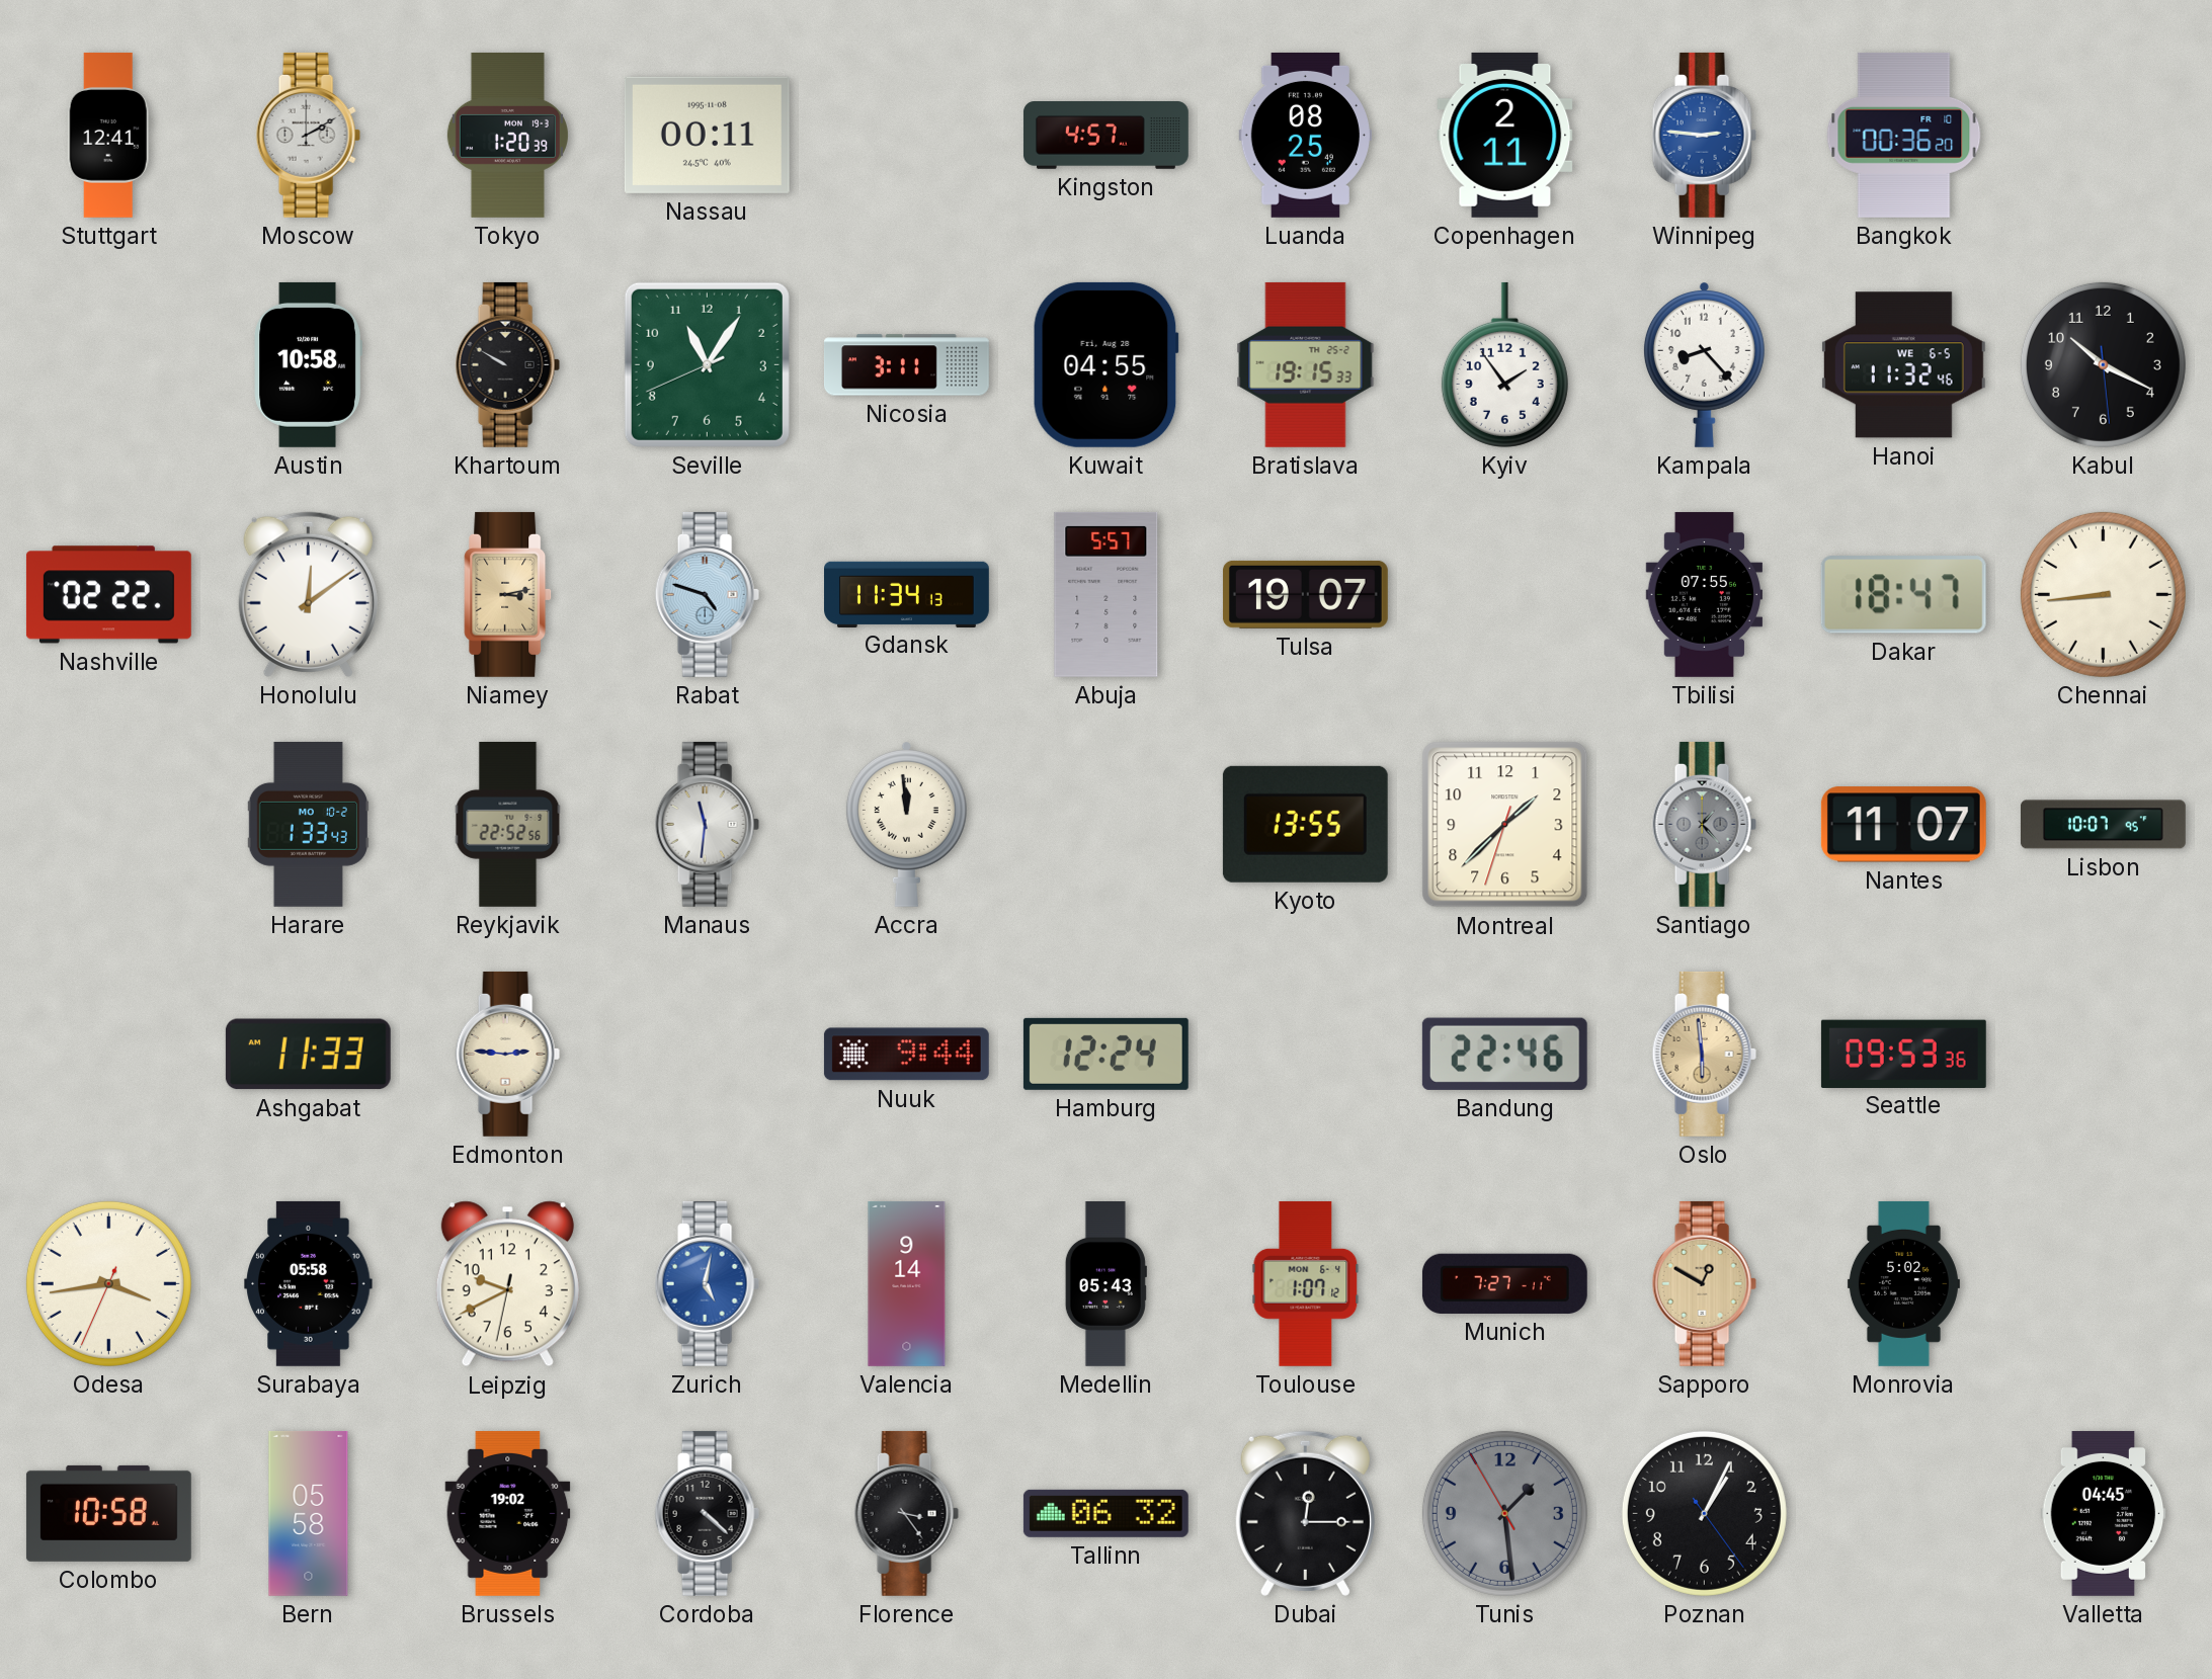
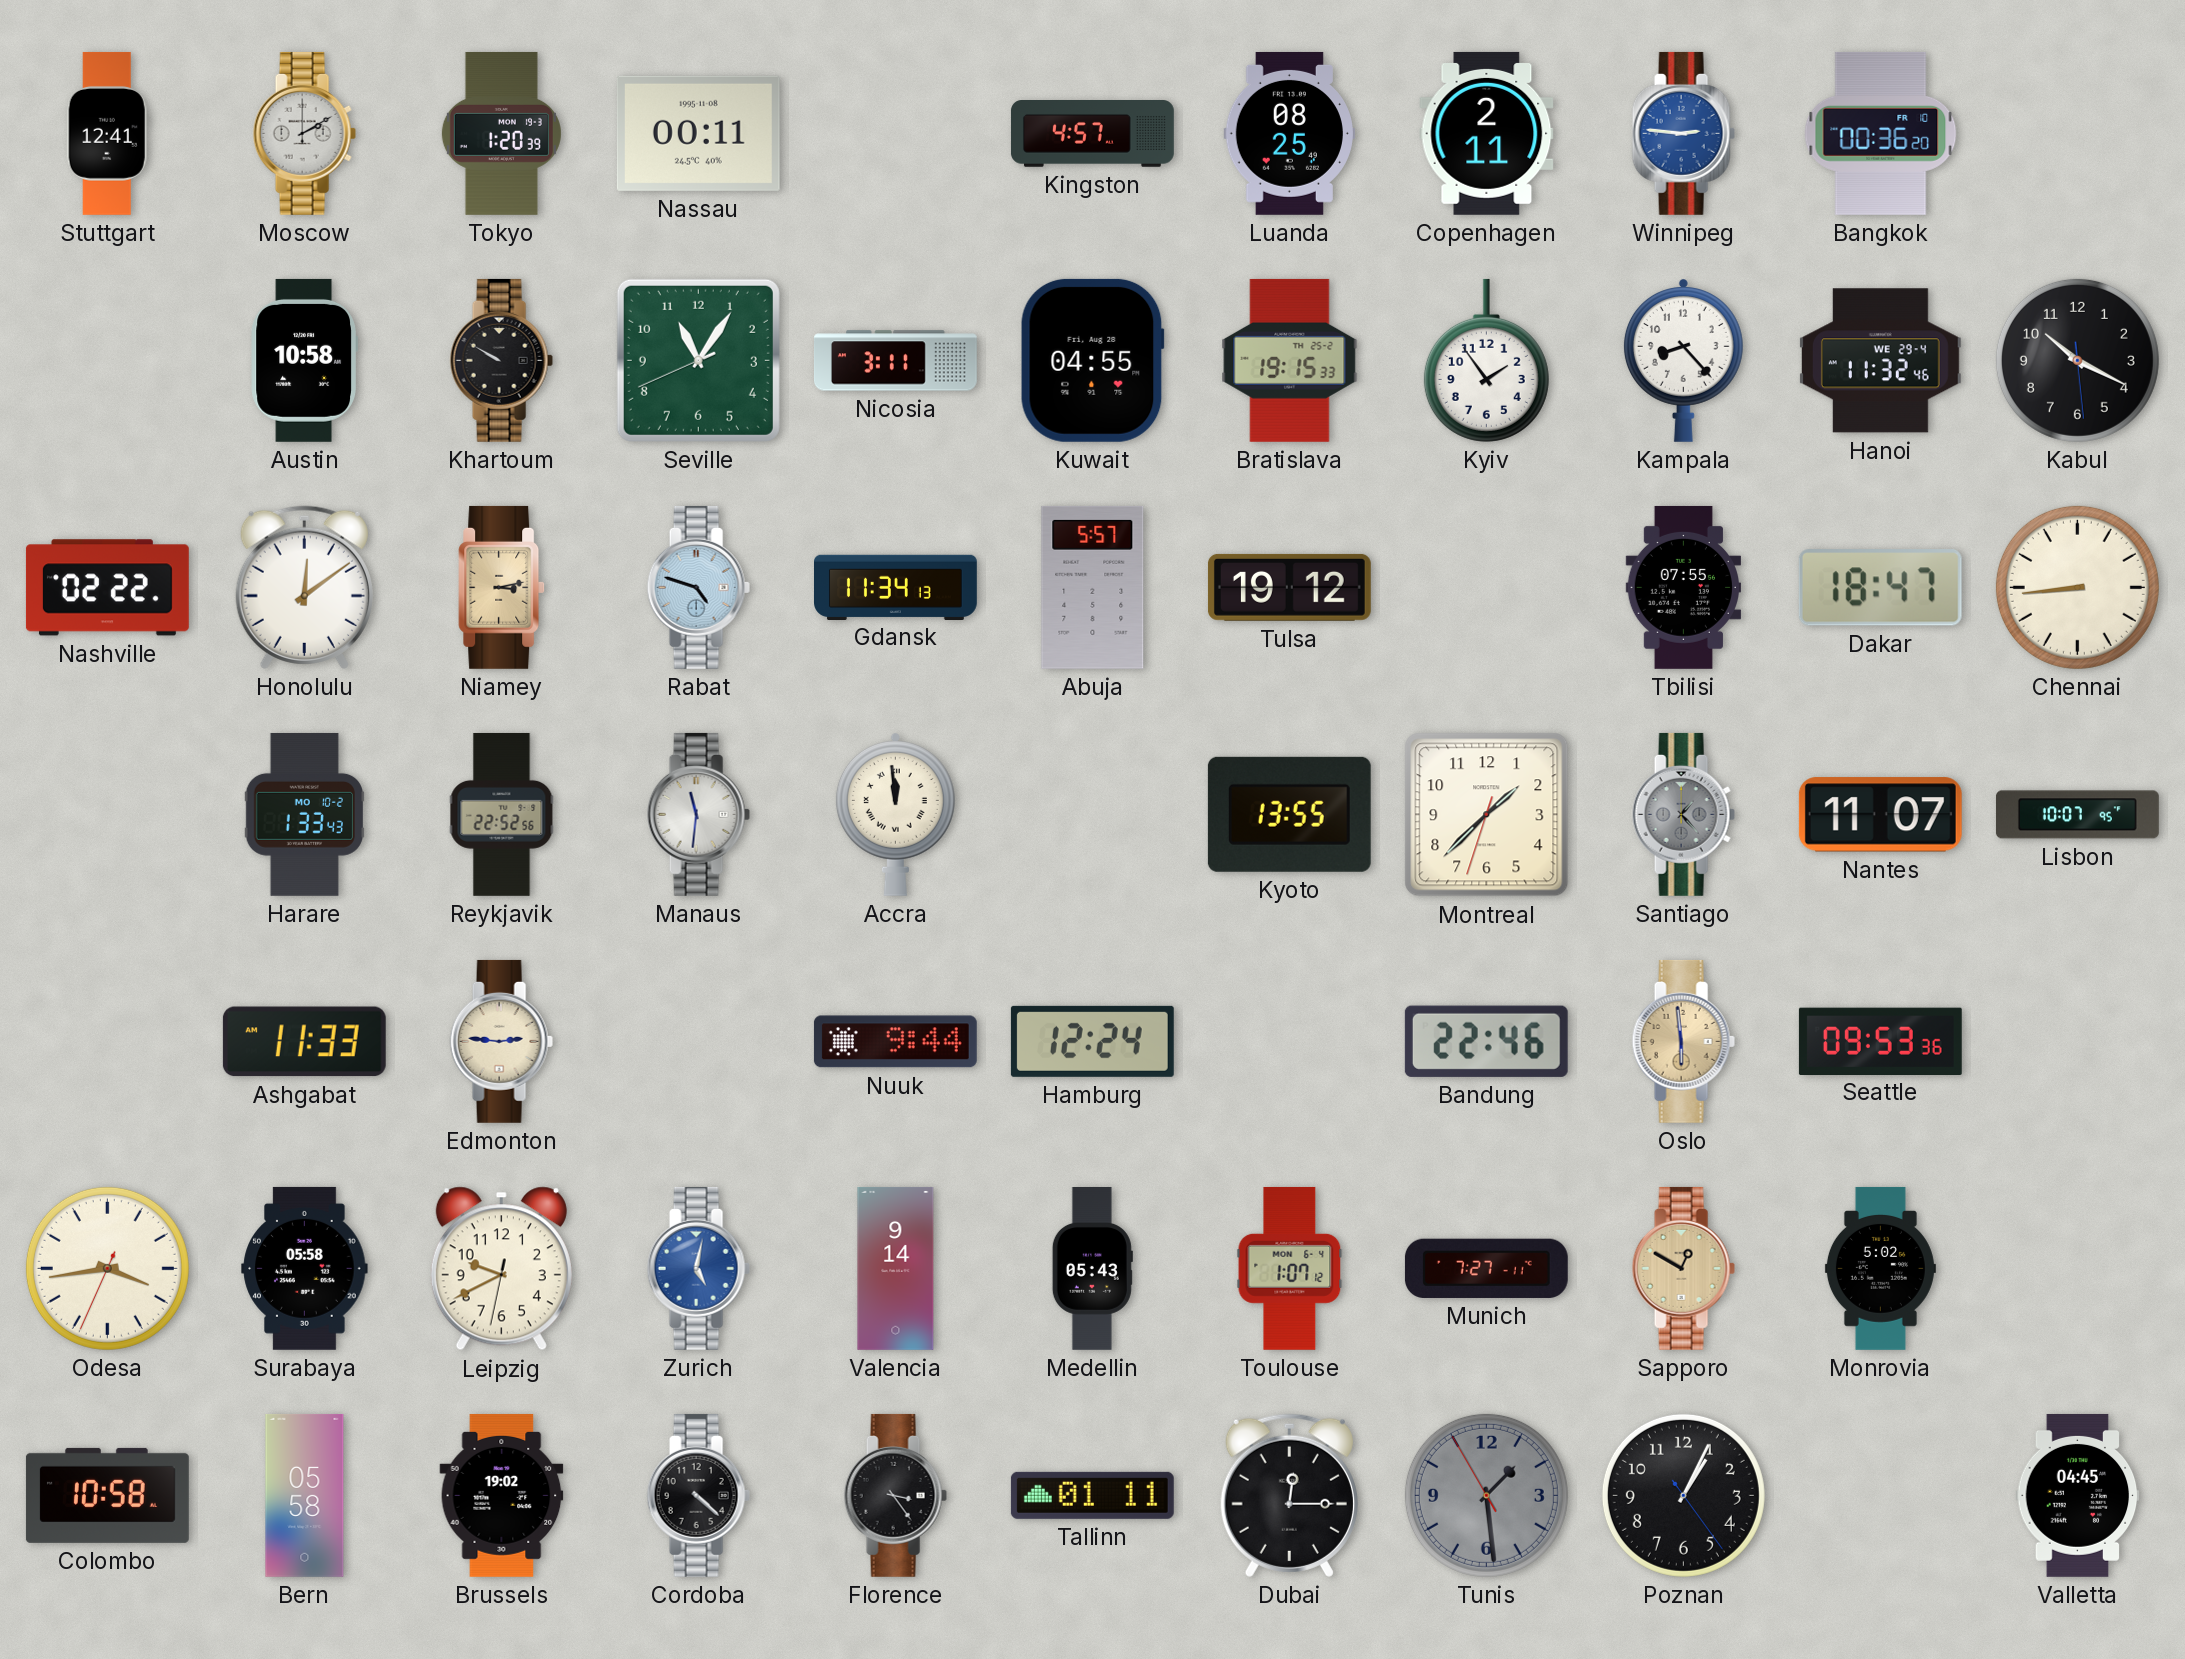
Hanoi date: WE 6-5 -> WE 29-4
Tulsa: 19:07 -> 19:12
Tallinn: 06:32 -> 01:11
